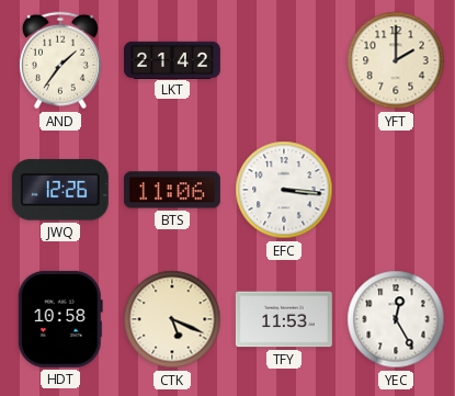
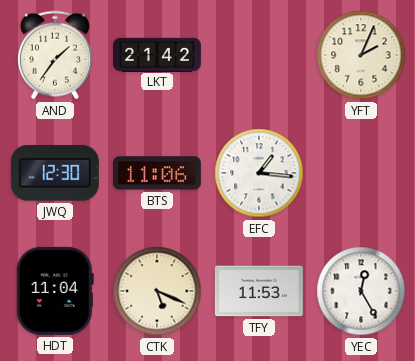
YFT: 2:00 -> 2:04
JWQ: 12:26 -> 12:30
EFC: 3:16 -> 1:16
HDT: 10:58 -> 11:04
